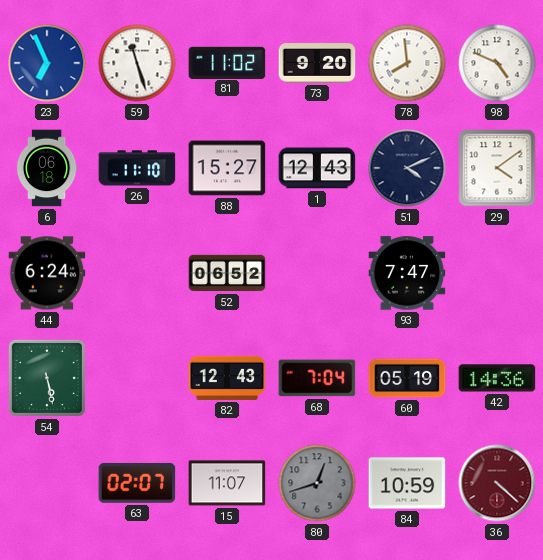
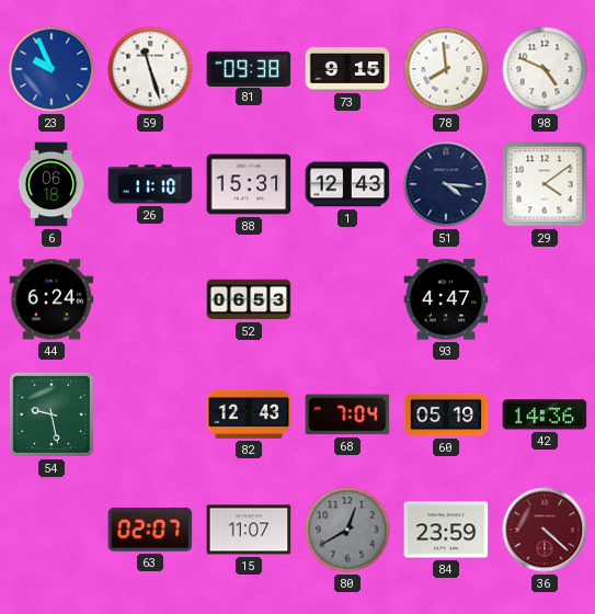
23: 6:56 -> 9:56
81: 11:02 -> 09:38
73: 9:20 -> 9:15
88: 15:27 -> 15:31
51: 4:11 -> 4:16
52: 06:52 -> 06:53
93: 7:47 -> 4:47
54: 5:28 -> 9:28
80: 12:42 -> 12:40
84: 10:59 -> 23:59
